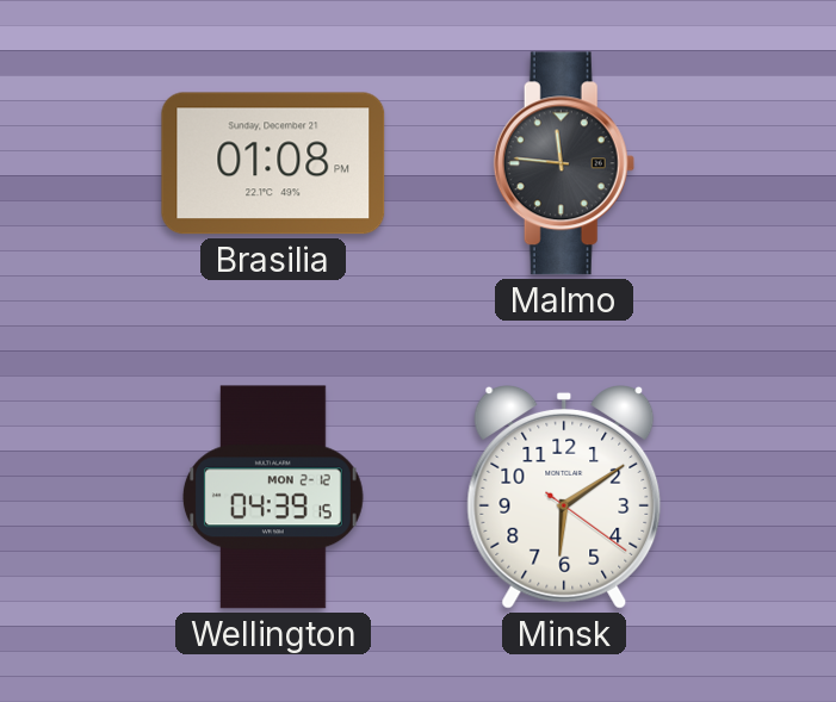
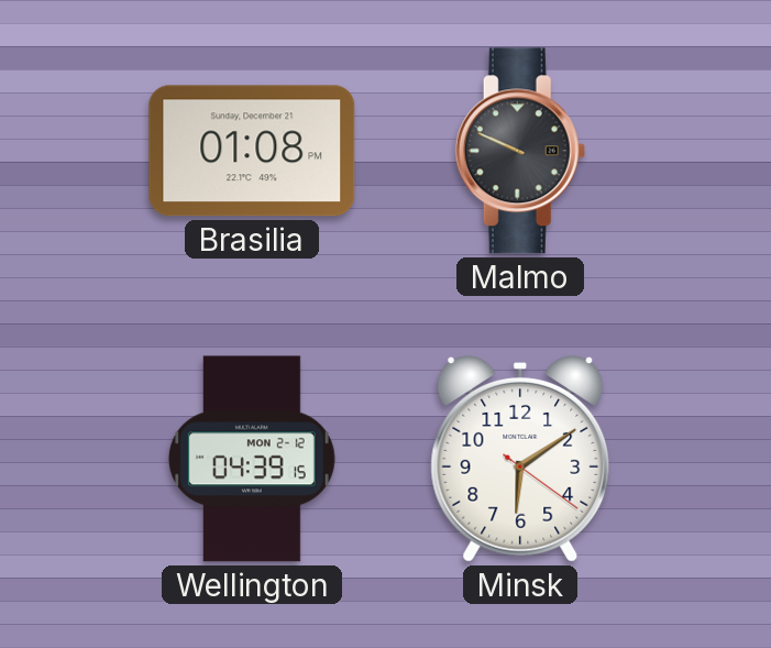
Malmo: 11:46 -> 9:49
